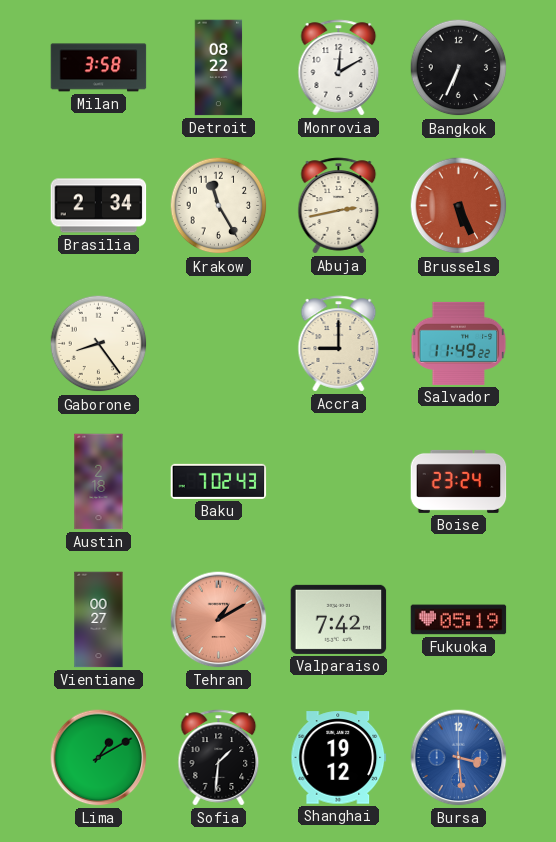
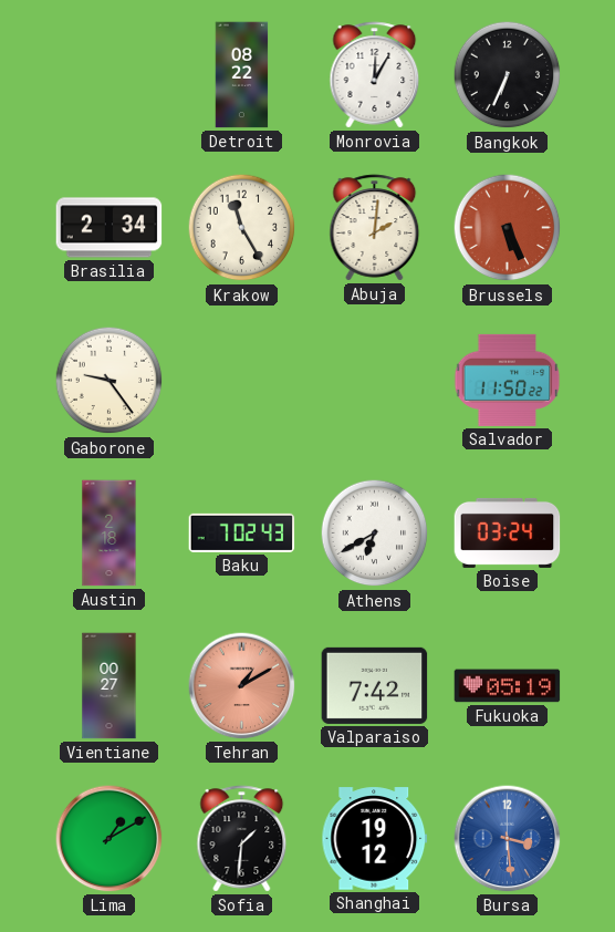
Milan: 3:58 -> none
Monrovia: 12:10 -> 12:05
Abuja: 2:43 -> 2:01
Gaborone: 8:24 -> 9:24
Accra: 9:00 -> none
Salvador: 11:49 -> 11:50
Athens: none -> 6:40
Boise: 23:24 -> 03:24
